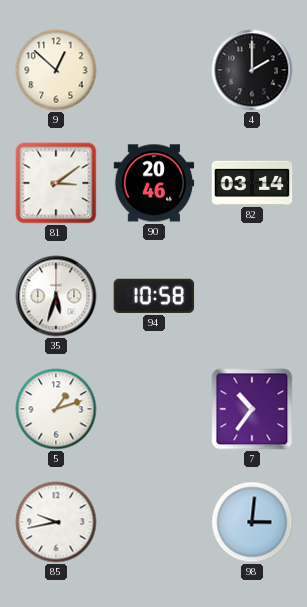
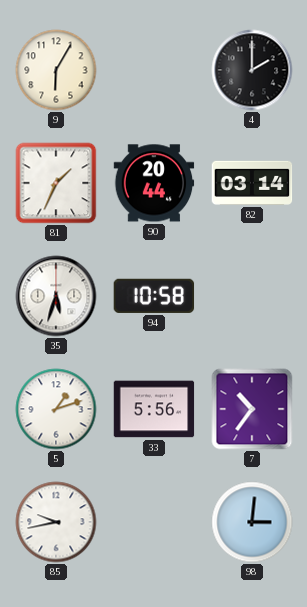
9: 12:52 -> 6:05
81: 3:09 -> 1:34
90: 20:46 -> 20:44
33: none -> 5:56
